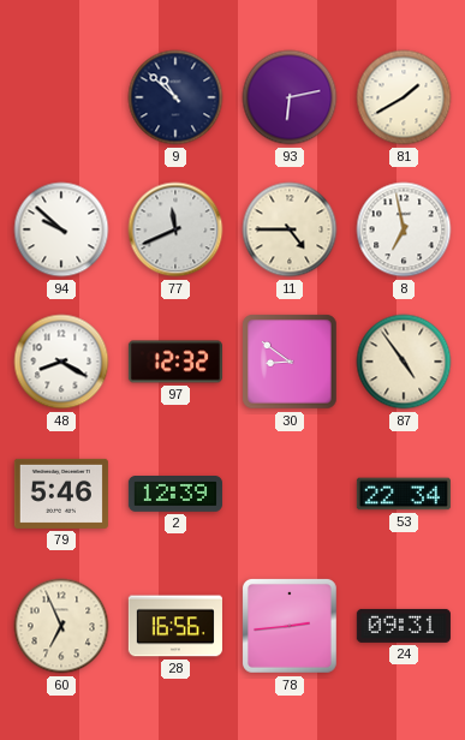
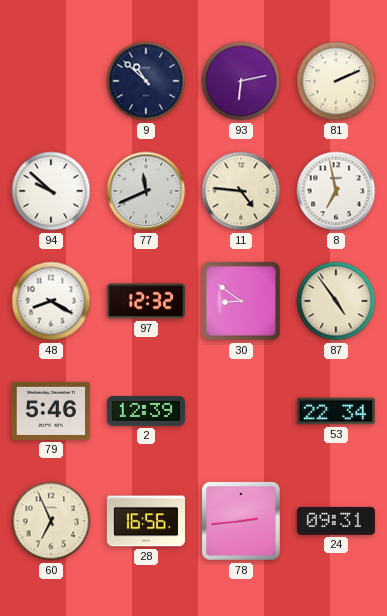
81: 1:40 -> 2:11
11: 4:45 -> 4:46
